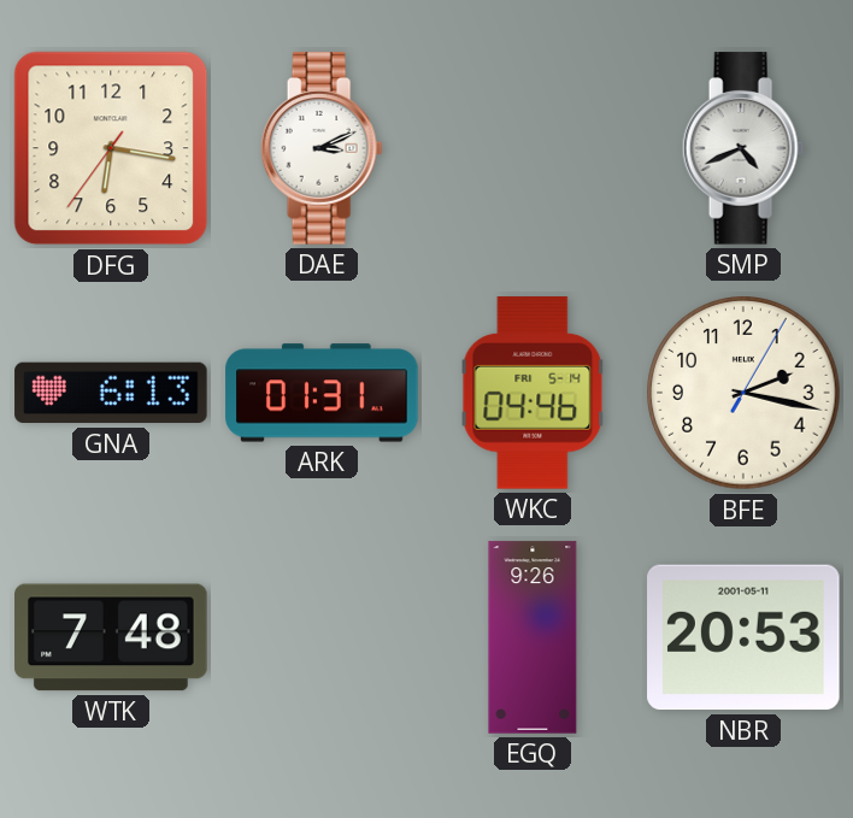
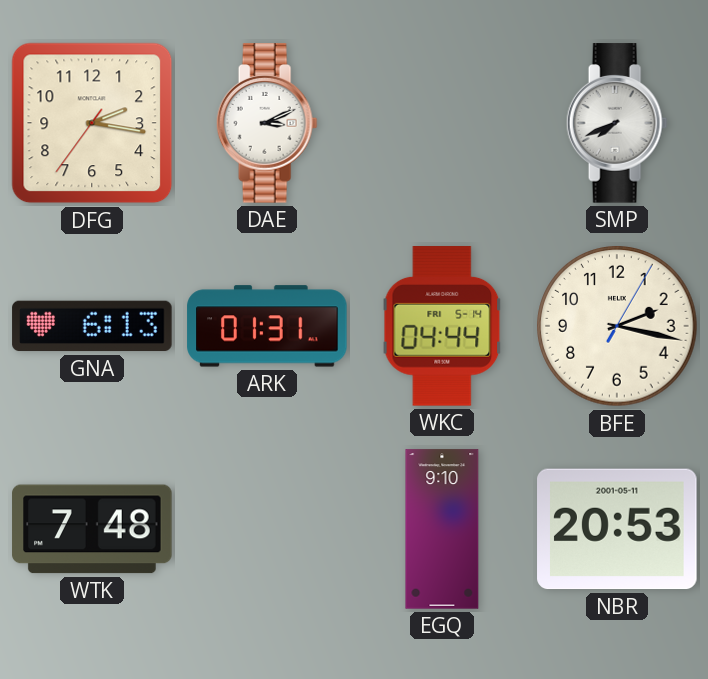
DFG: 6:16 -> 2:16
SMP: 4:41 -> 7:41
WKC: 04:46 -> 04:44
EGQ: 9:26 -> 9:10
